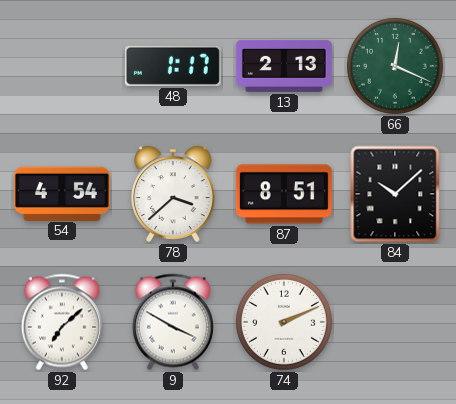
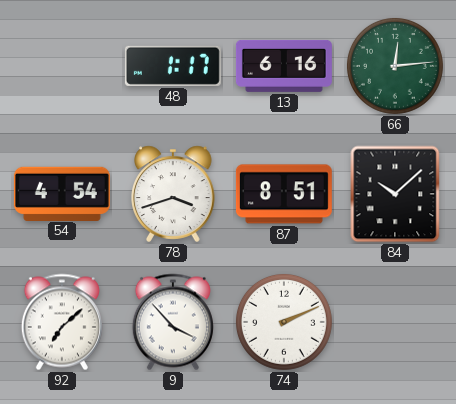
13: 2:13 -> 6:16
66: 12:19 -> 12:14
78: 3:38 -> 3:42
9: 3:50 -> 3:53
